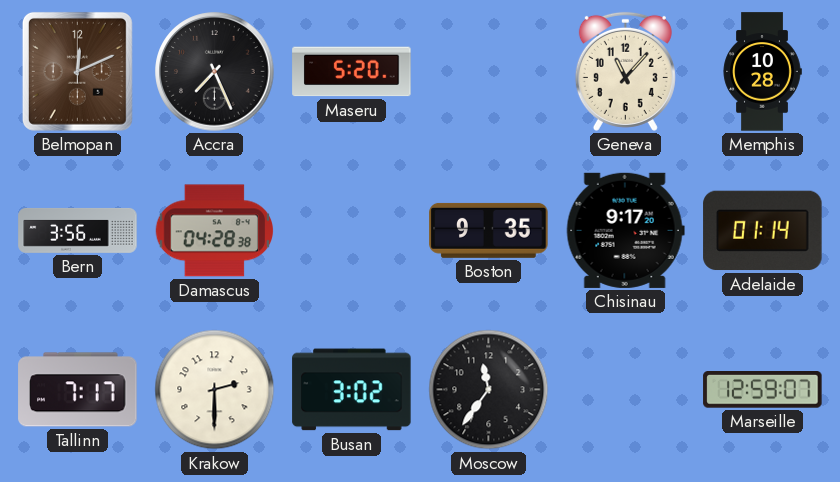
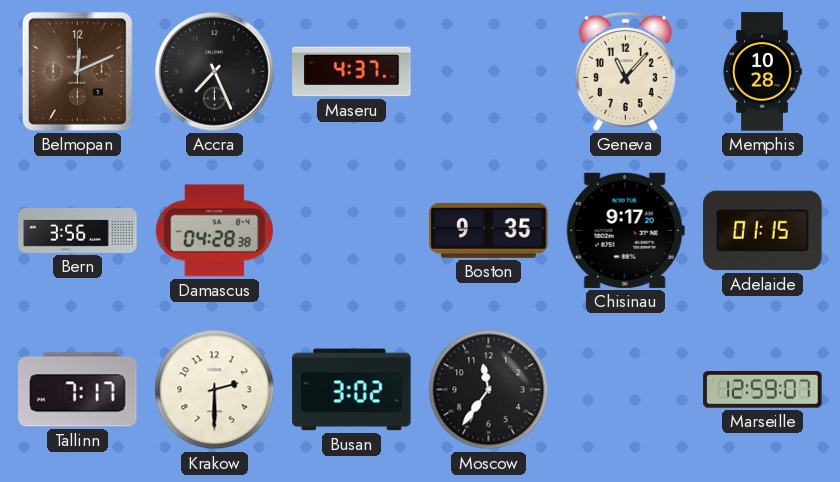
Maseru: 5:20 -> 4:37
Adelaide: 01:14 -> 01:15
